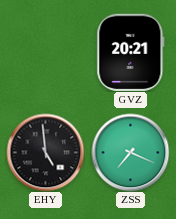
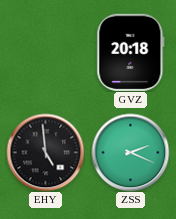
GVZ: 20:21 -> 20:18
ZSS: 7:19 -> 2:19
